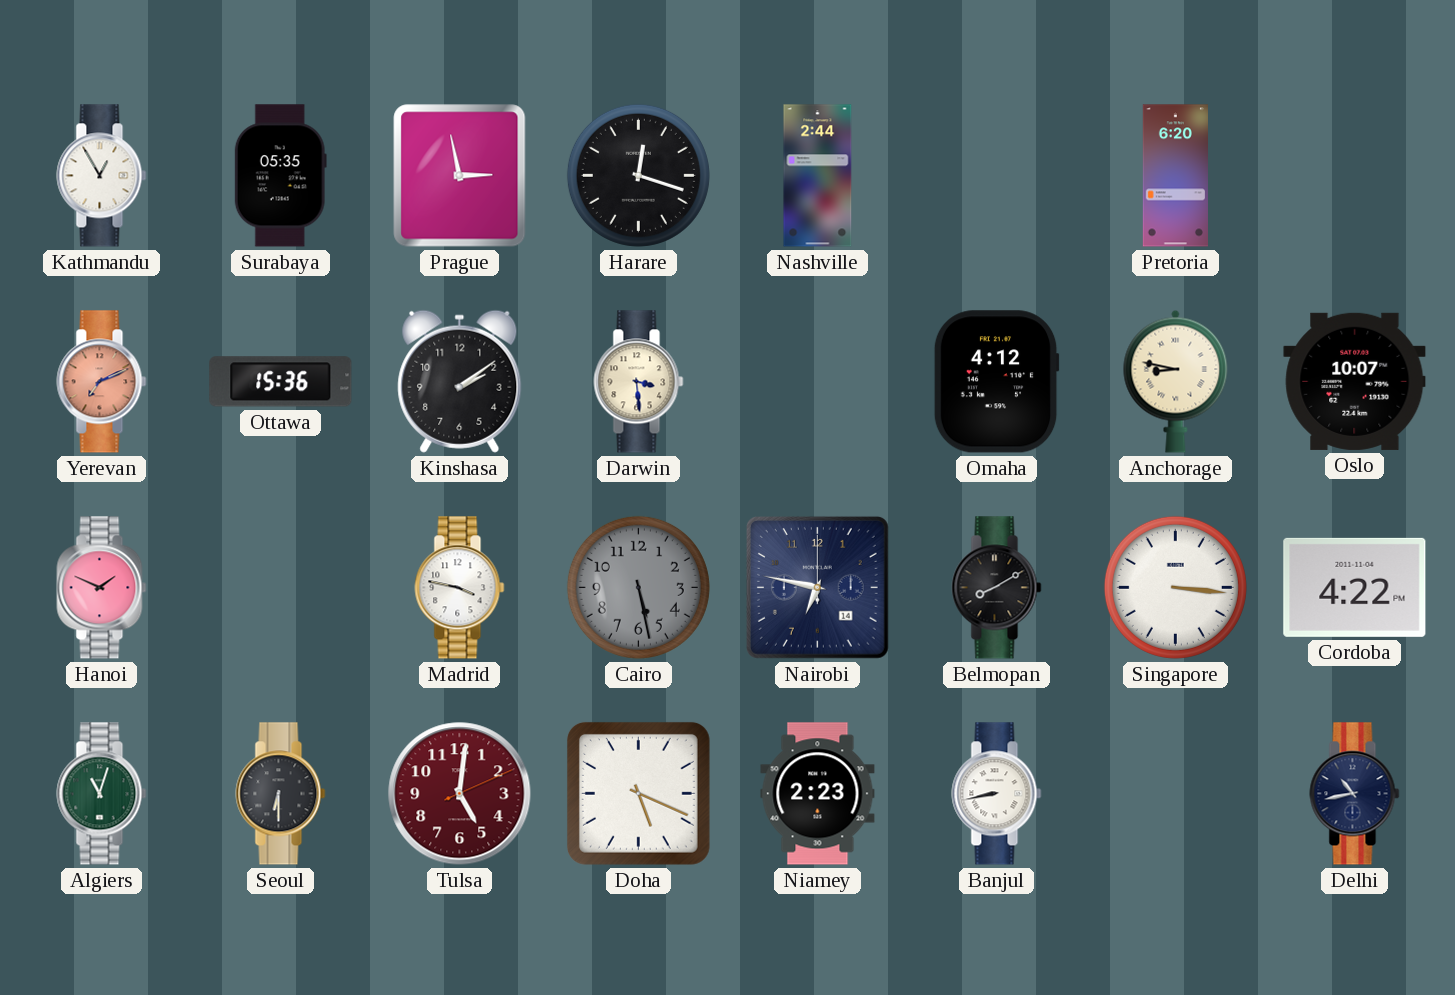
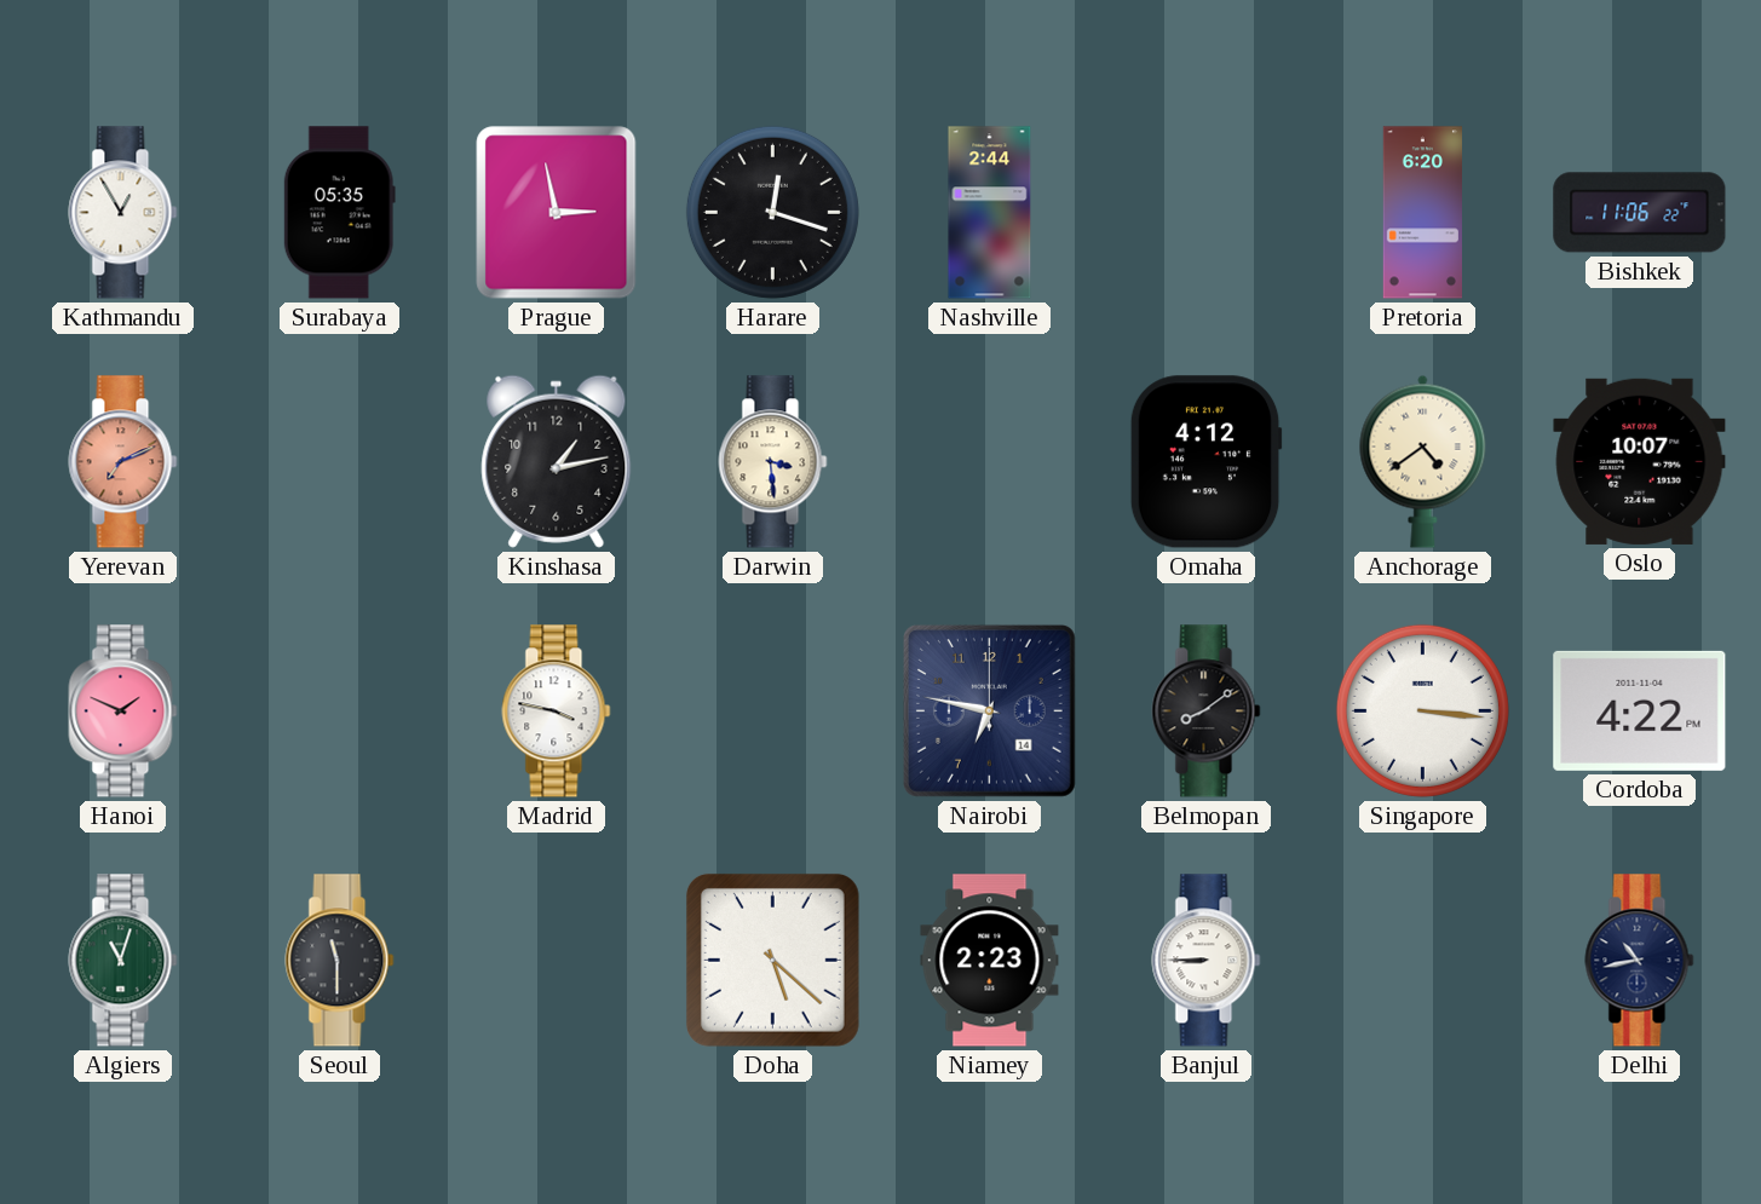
Bishkek: none -> 11:06
Ottawa: 15:36 -> none
Kinshasa: 2:09 -> 1:13
Anchorage: 8:47 -> 4:39
Cairo: 5:28 -> none
Belmopan: 8:10 -> 8:09
Seoul: 6:30 -> 11:30
Tulsa: 5:01 -> none
Doha: 5:19 -> 5:22
Banjul: 8:43 -> 8:45
